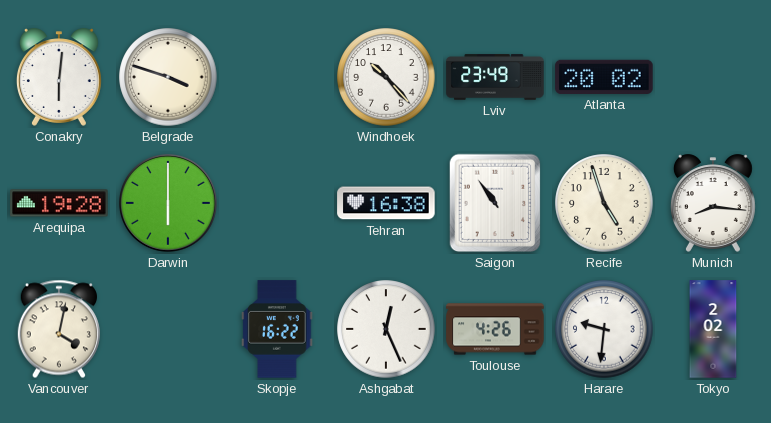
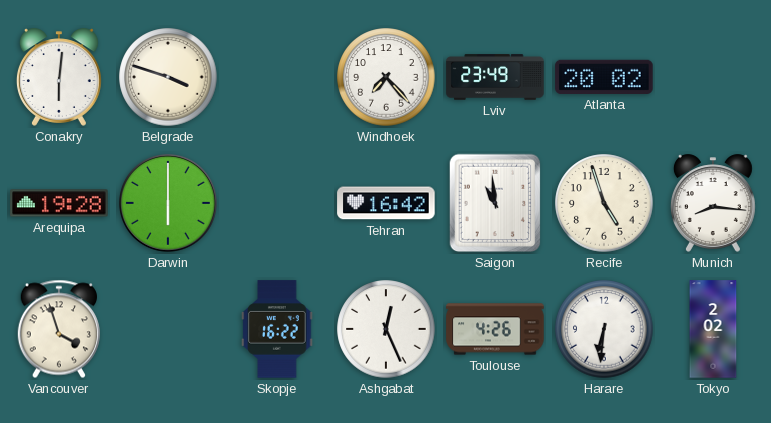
Windhoek: 10:23 -> 7:23
Tehran: 16:38 -> 16:42
Saigon: 10:54 -> 10:59
Vancouver: 4:02 -> 3:57
Harare: 9:31 -> 6:31
